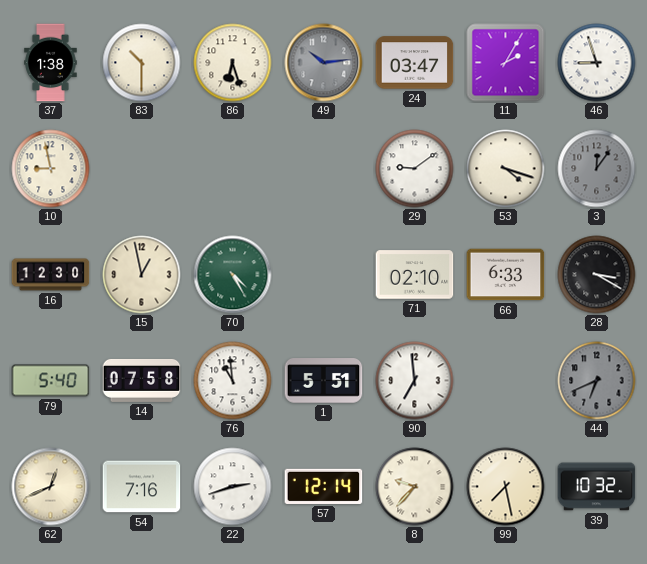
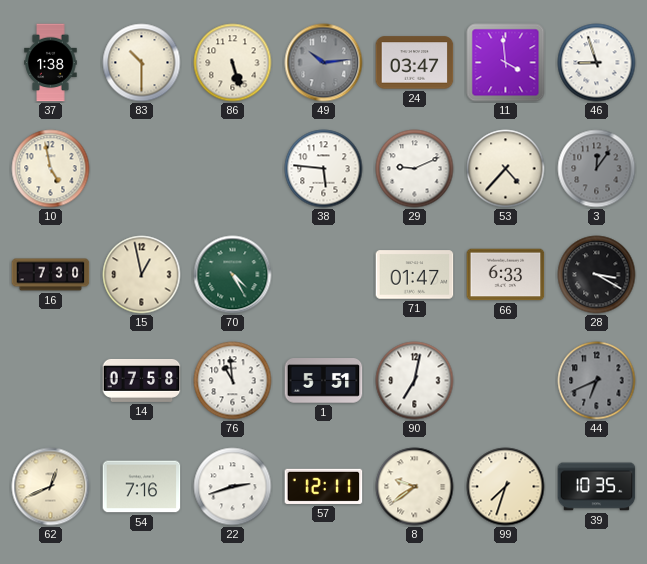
86: 6:27 -> 5:27
11: 2:05 -> 3:59
10: 8:58 -> 4:58
38: none -> 5:46
29: 9:09 -> 9:11
53: 4:18 -> 4:37
16: 12:30 -> 7:30
71: 02:10 -> 01:47
79: 5:40 -> none
90: 6:59 -> 7:02
57: 12:14 -> 12:11
8: 9:37 -> 9:39
99: 7:28 -> 7:33
39: 10:32 -> 10:35
